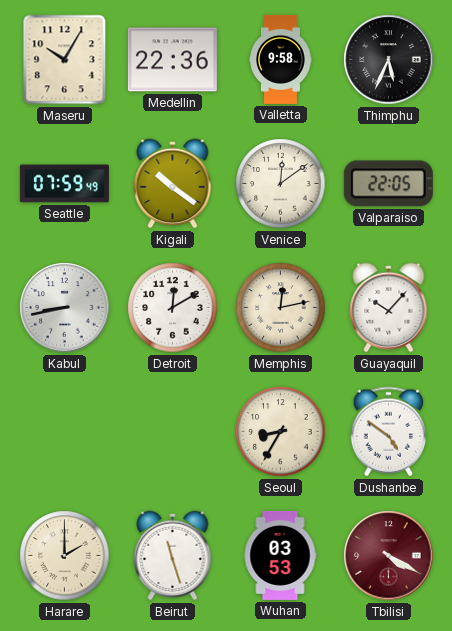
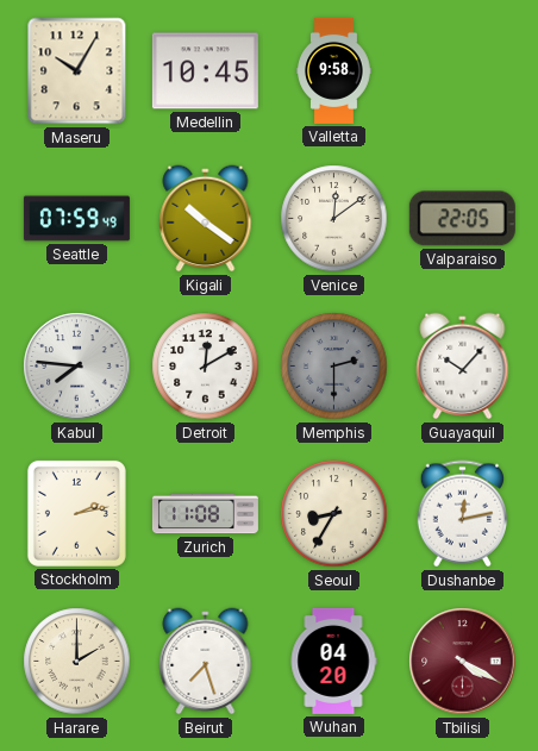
Medellin: 22:36 -> 10:45
Thimphu: 5:34 -> none
Kabul: 8:43 -> 7:46
Memphis: 12:13 -> 2:30
Memphis dial: cream -> grey
Stockholm: none -> 2:13
Zurich: none -> 11:08
Dushanbe: 4:51 -> 12:13
Beirut: 11:27 -> 7:27
Wuhan: 03:53 -> 04:20
